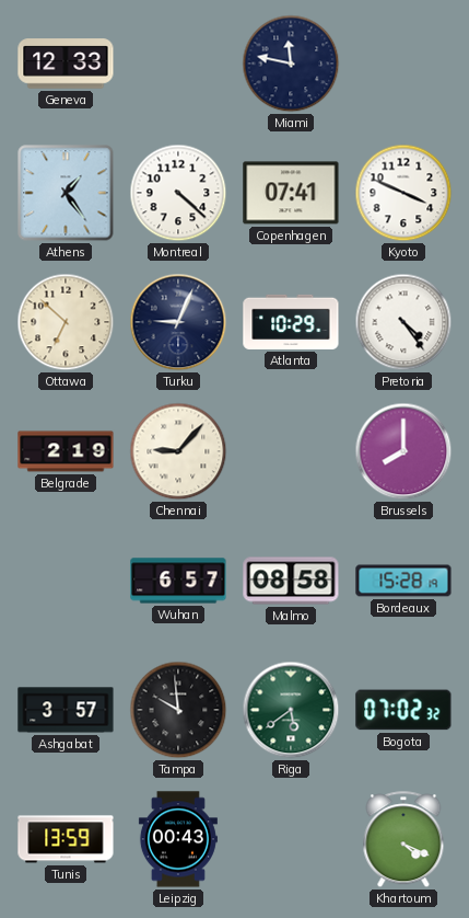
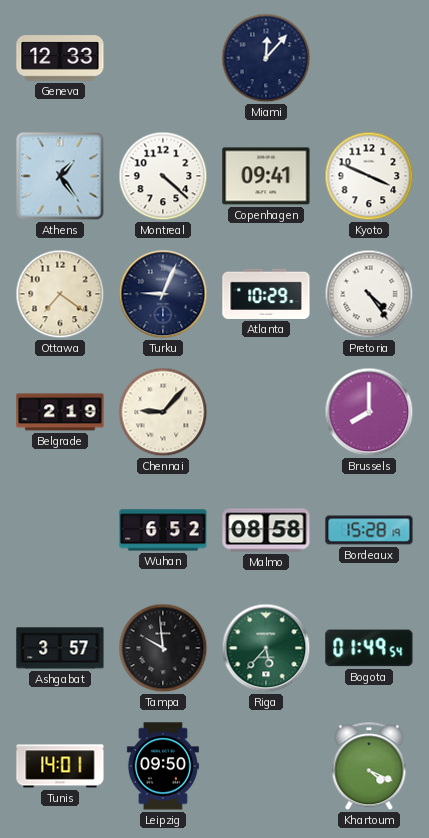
Miami: 11:47 -> 12:07
Copenhagen: 07:41 -> 09:41
Ottawa: 6:52 -> 7:21
Wuhan: 6:57 -> 6:52
Riga: 5:39 -> 5:37
Bogota: 07:02 -> 01:49
Tunis: 13:59 -> 14:01
Leipzig: 00:43 -> 09:50
